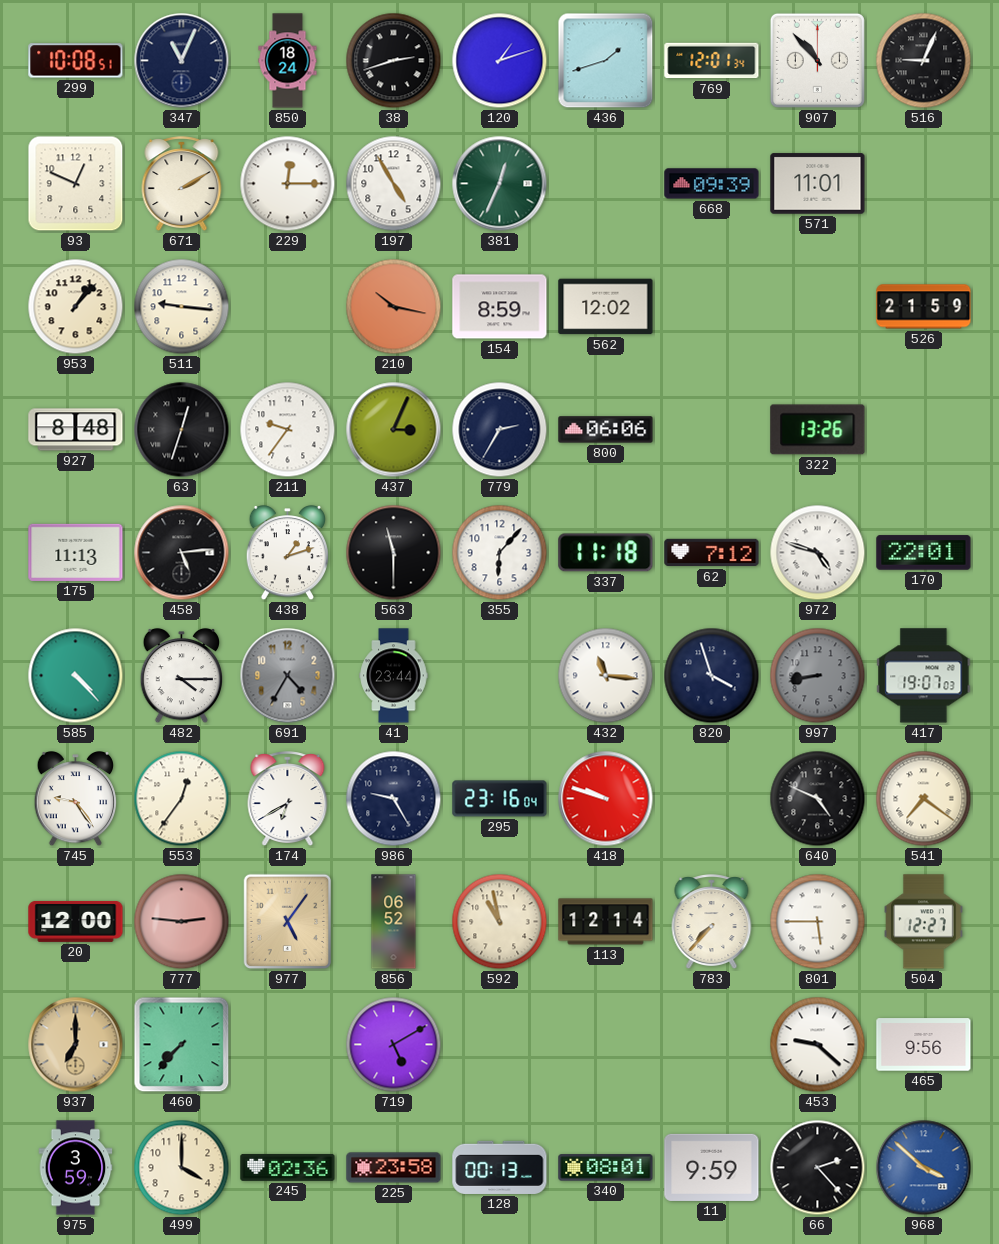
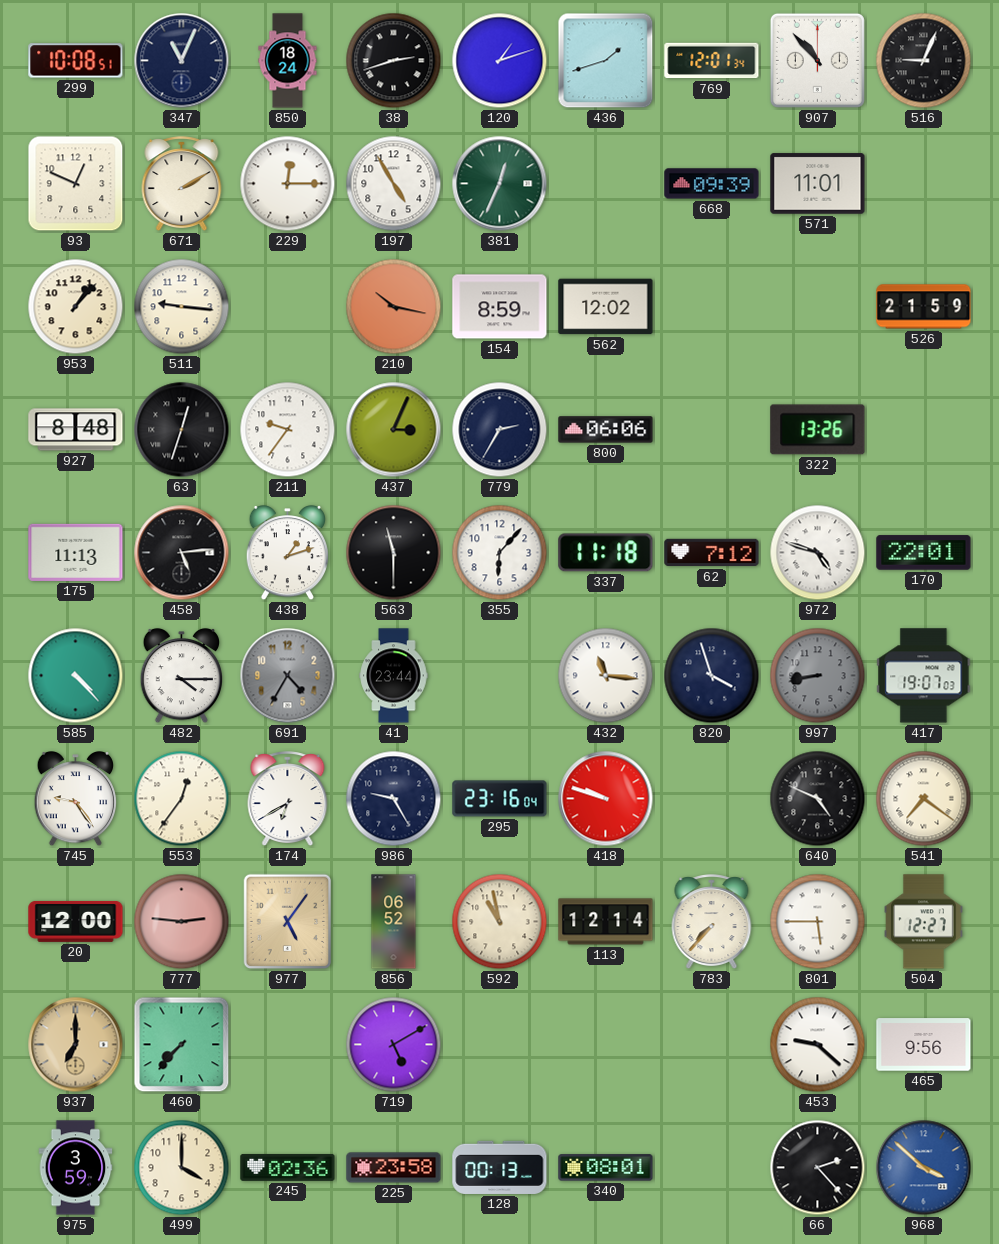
11: 9:59 -> none
